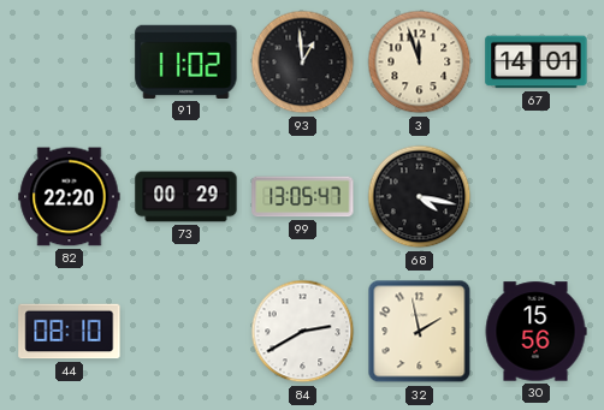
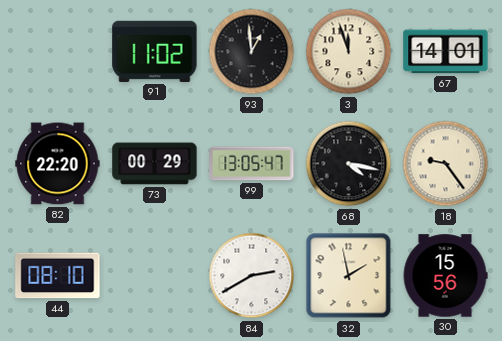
18: none -> 9:24
